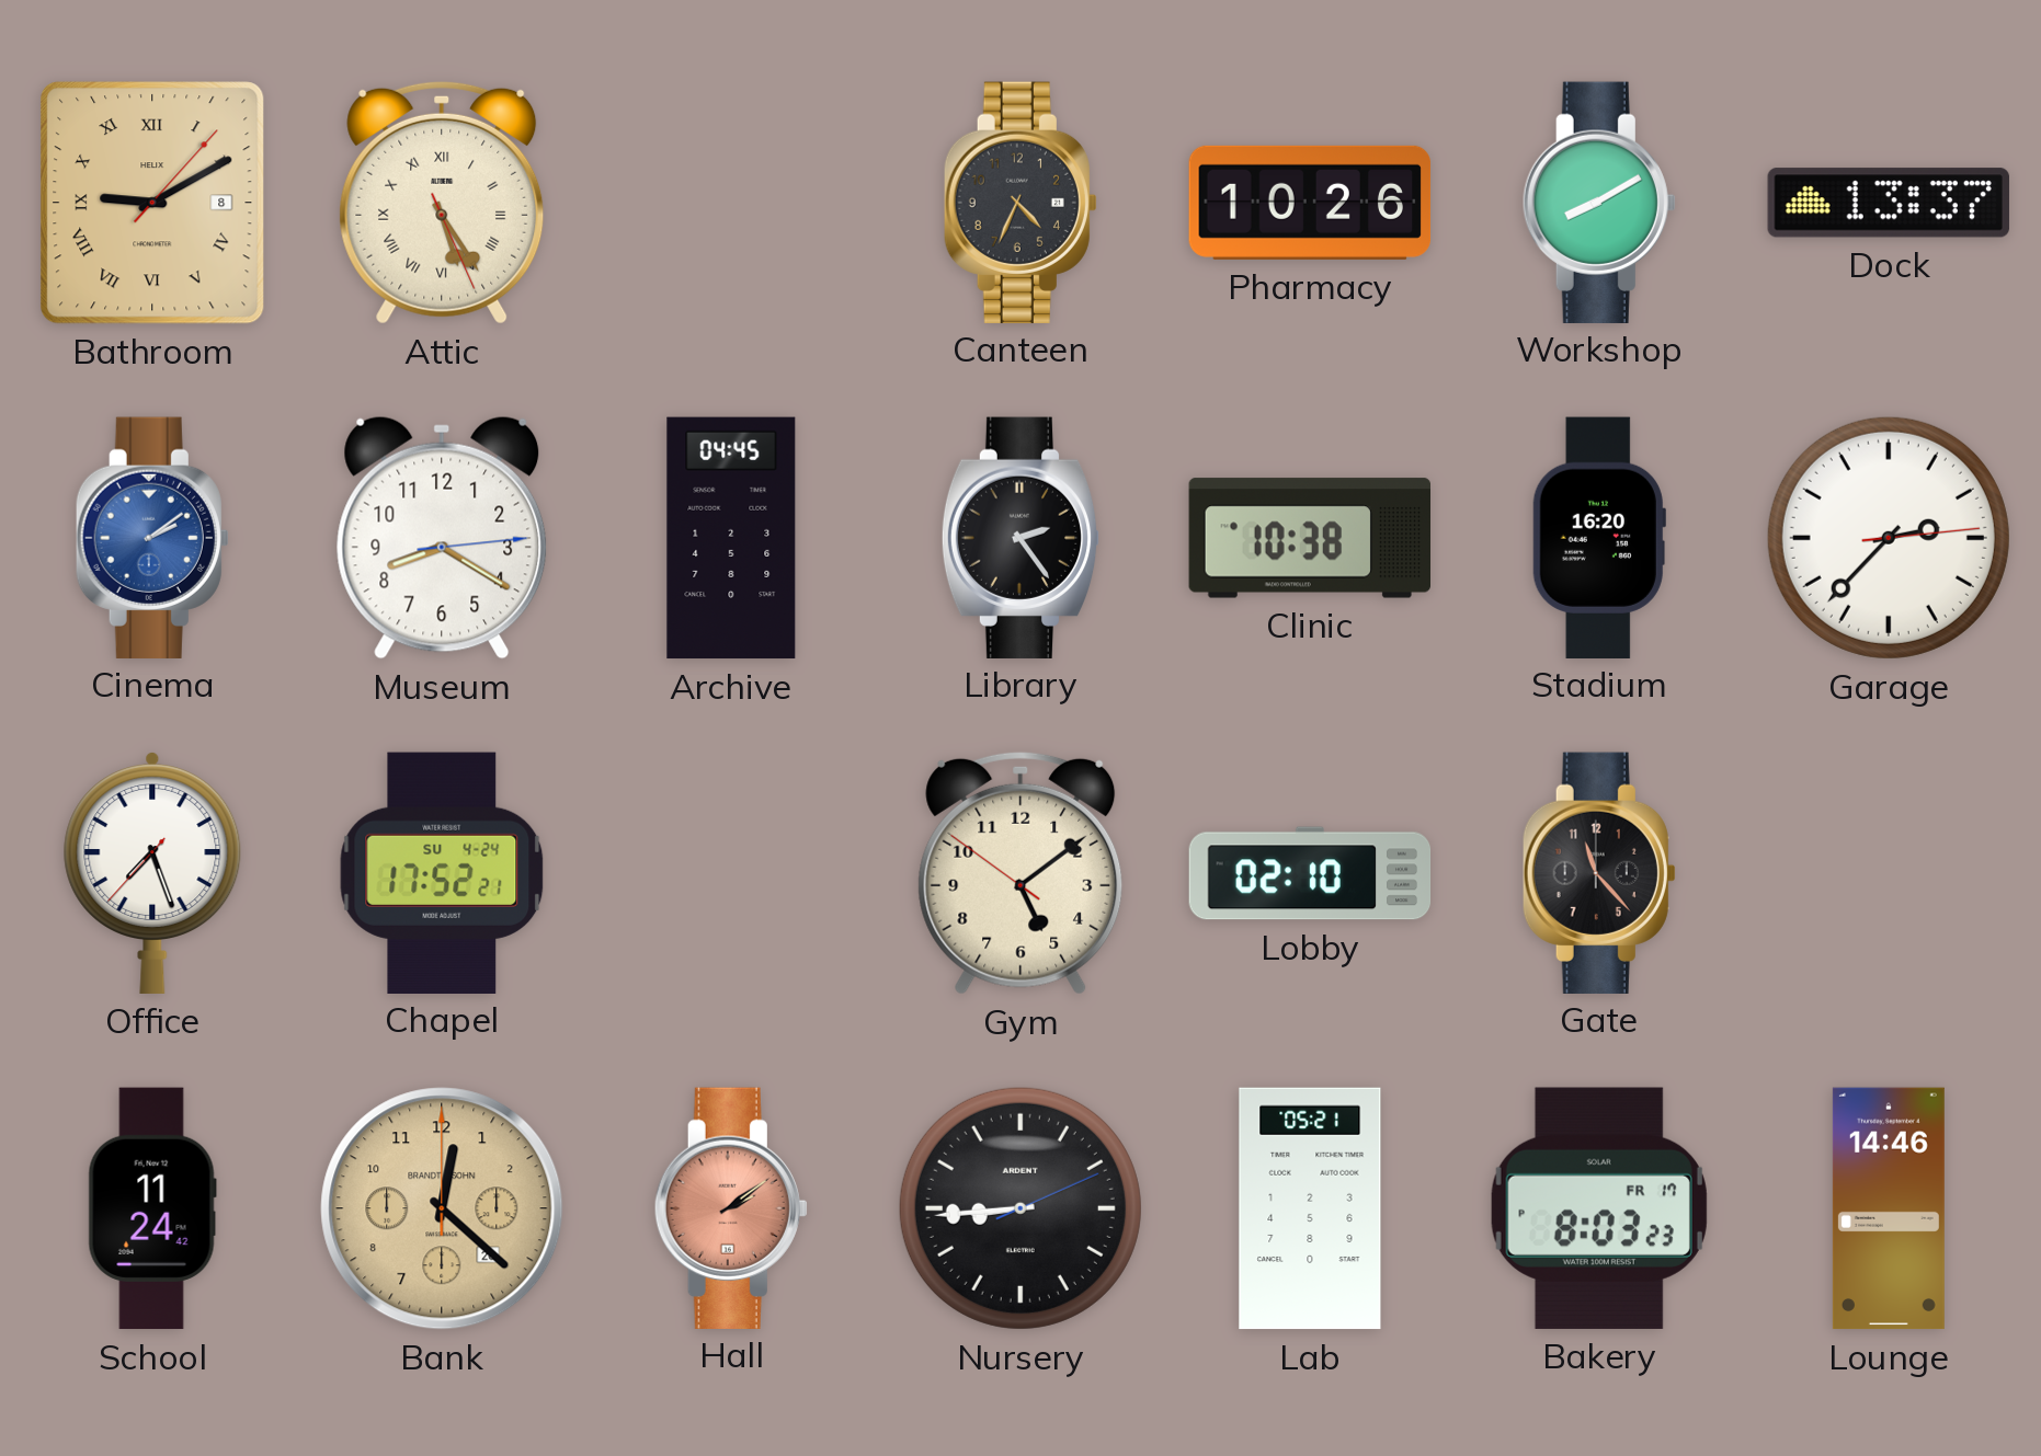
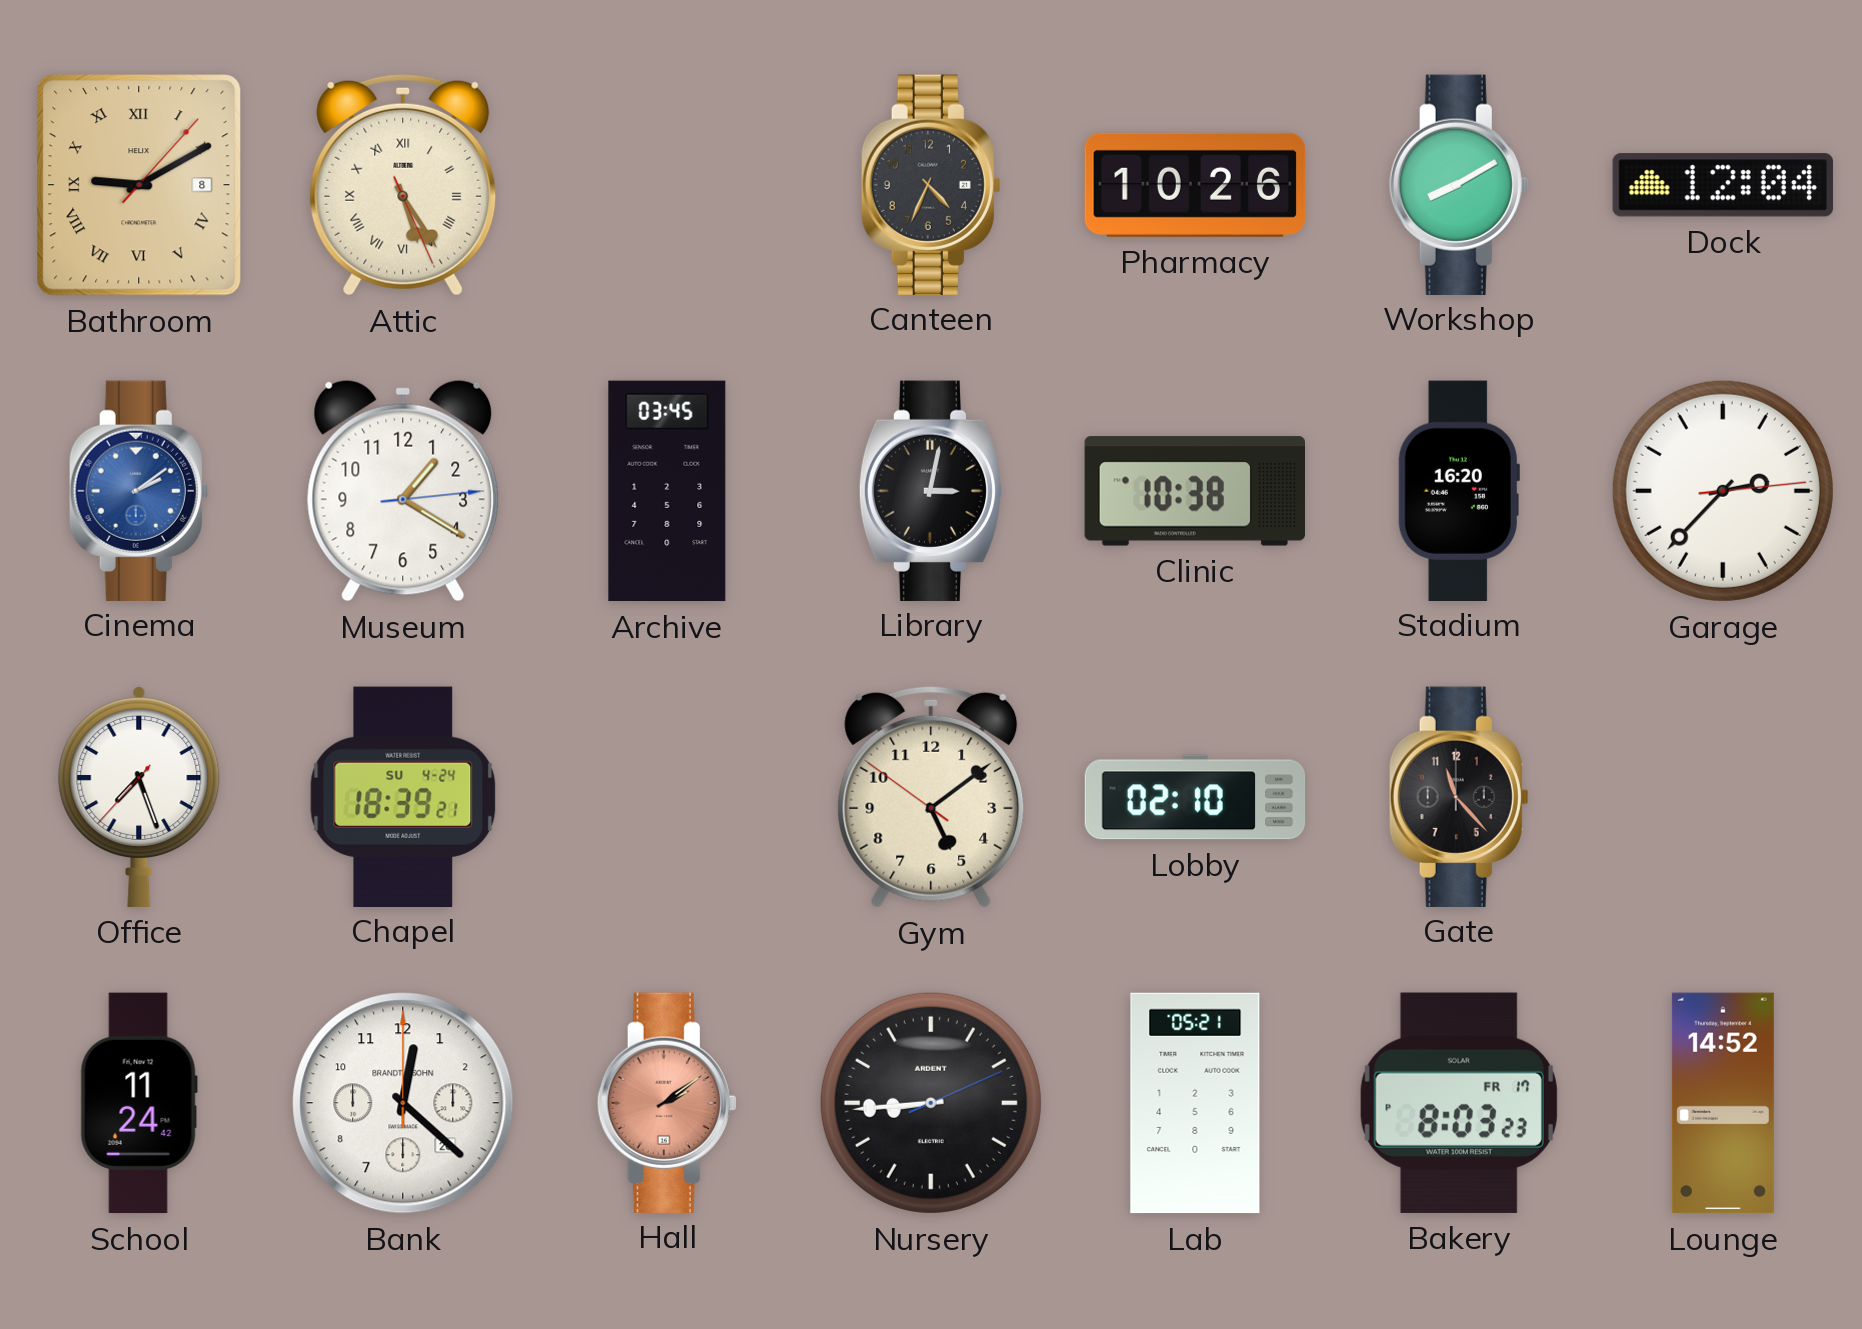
Dock: 13:37 -> 12:04
Museum: 8:20 -> 1:20
Archive: 04:45 -> 03:45
Library: 2:24 -> 3:02
Chapel: 17:52 -> 18:39
Bank dial: champagne -> white
Lounge: 14:46 -> 14:52
